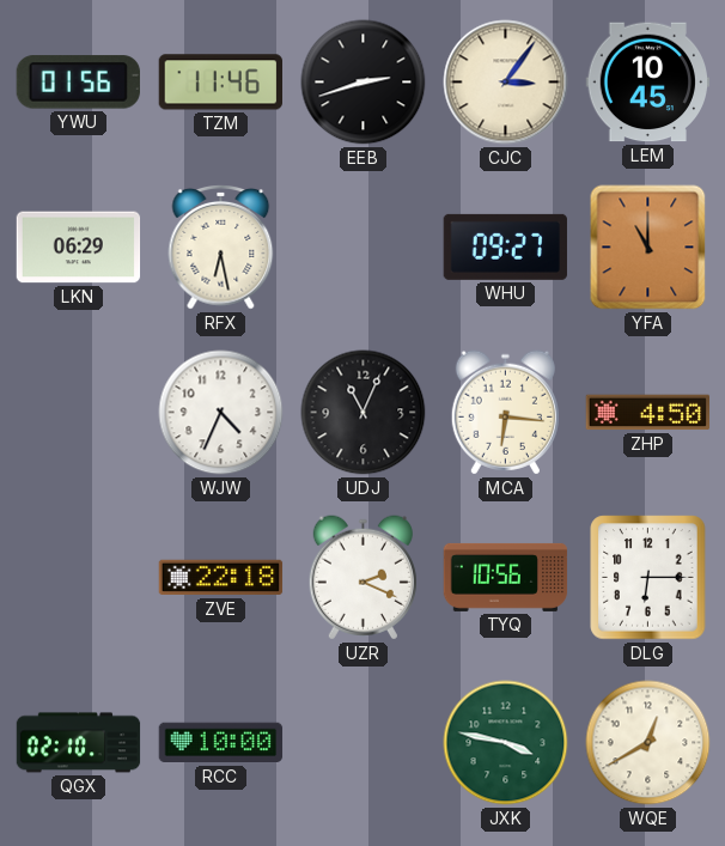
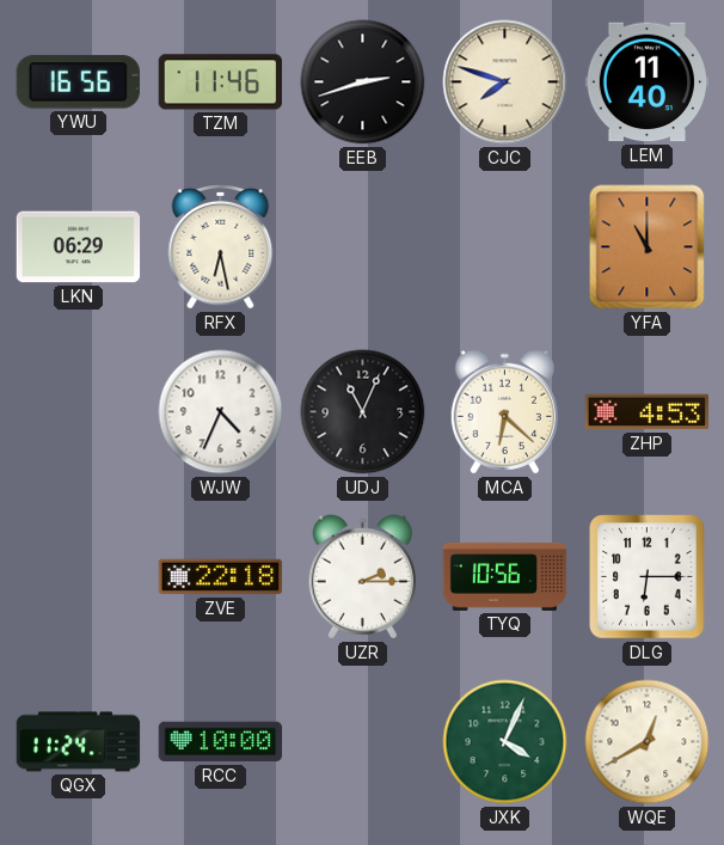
YWU: 01:56 -> 16:56
CJC: 3:06 -> 7:48
LEM: 10:45 -> 11:40
WHU: 09:27 -> none
MCA: 6:16 -> 6:22
ZHP: 4:50 -> 4:53
UZR: 2:19 -> 2:15
QGX: 02:10 -> 11:24
JXK: 3:47 -> 4:04
